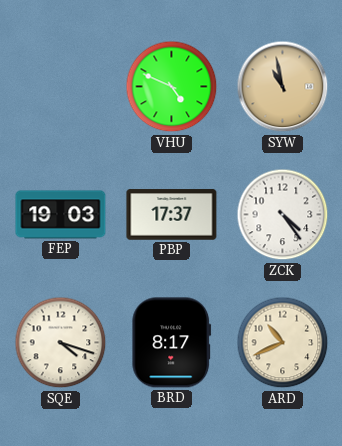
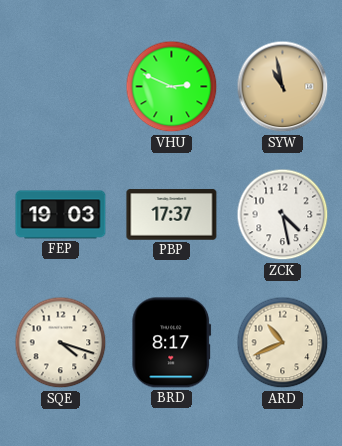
VHU: 4:49 -> 2:49
ZCK: 4:24 -> 4:28
